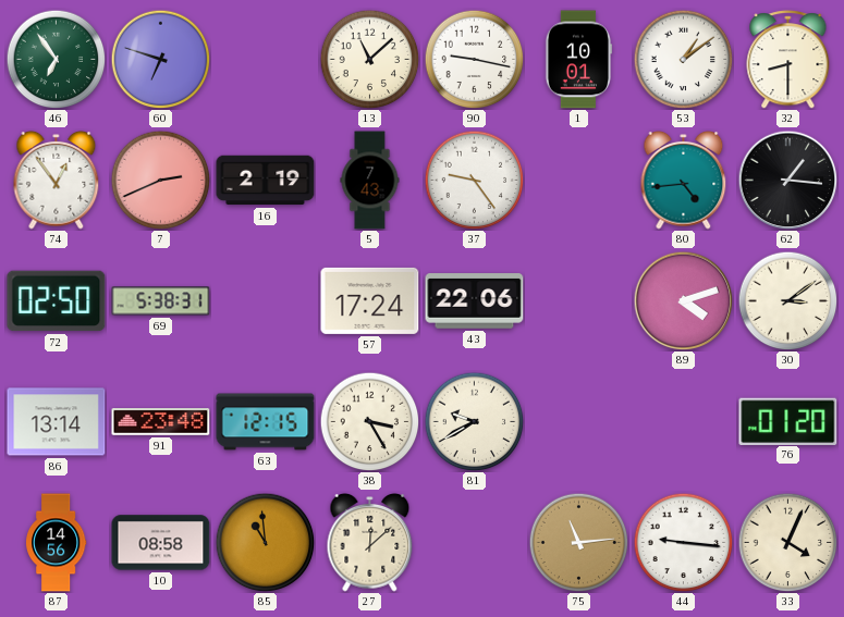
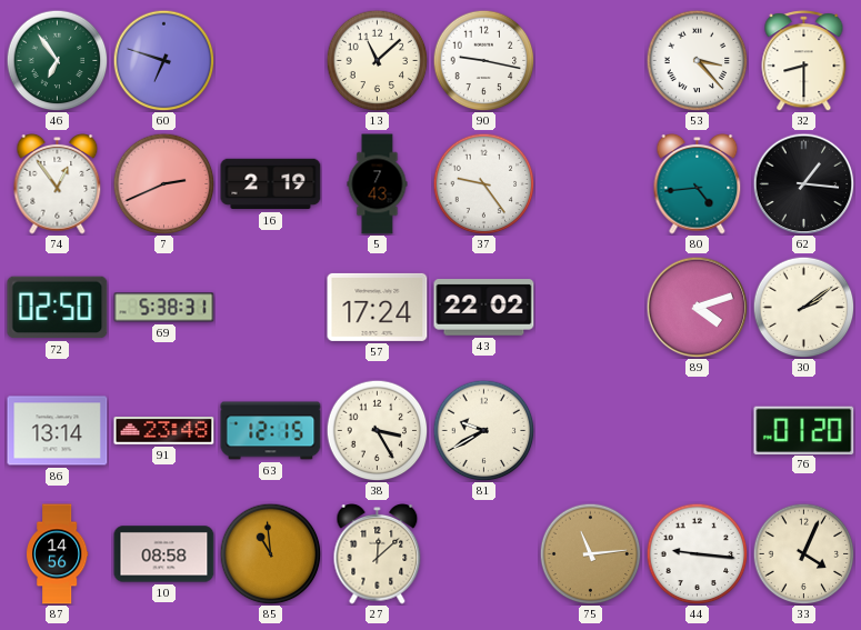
1: 10:01 -> none
53: 1:09 -> 3:23
43: 22:06 -> 22:02
30: 3:09 -> 2:09
